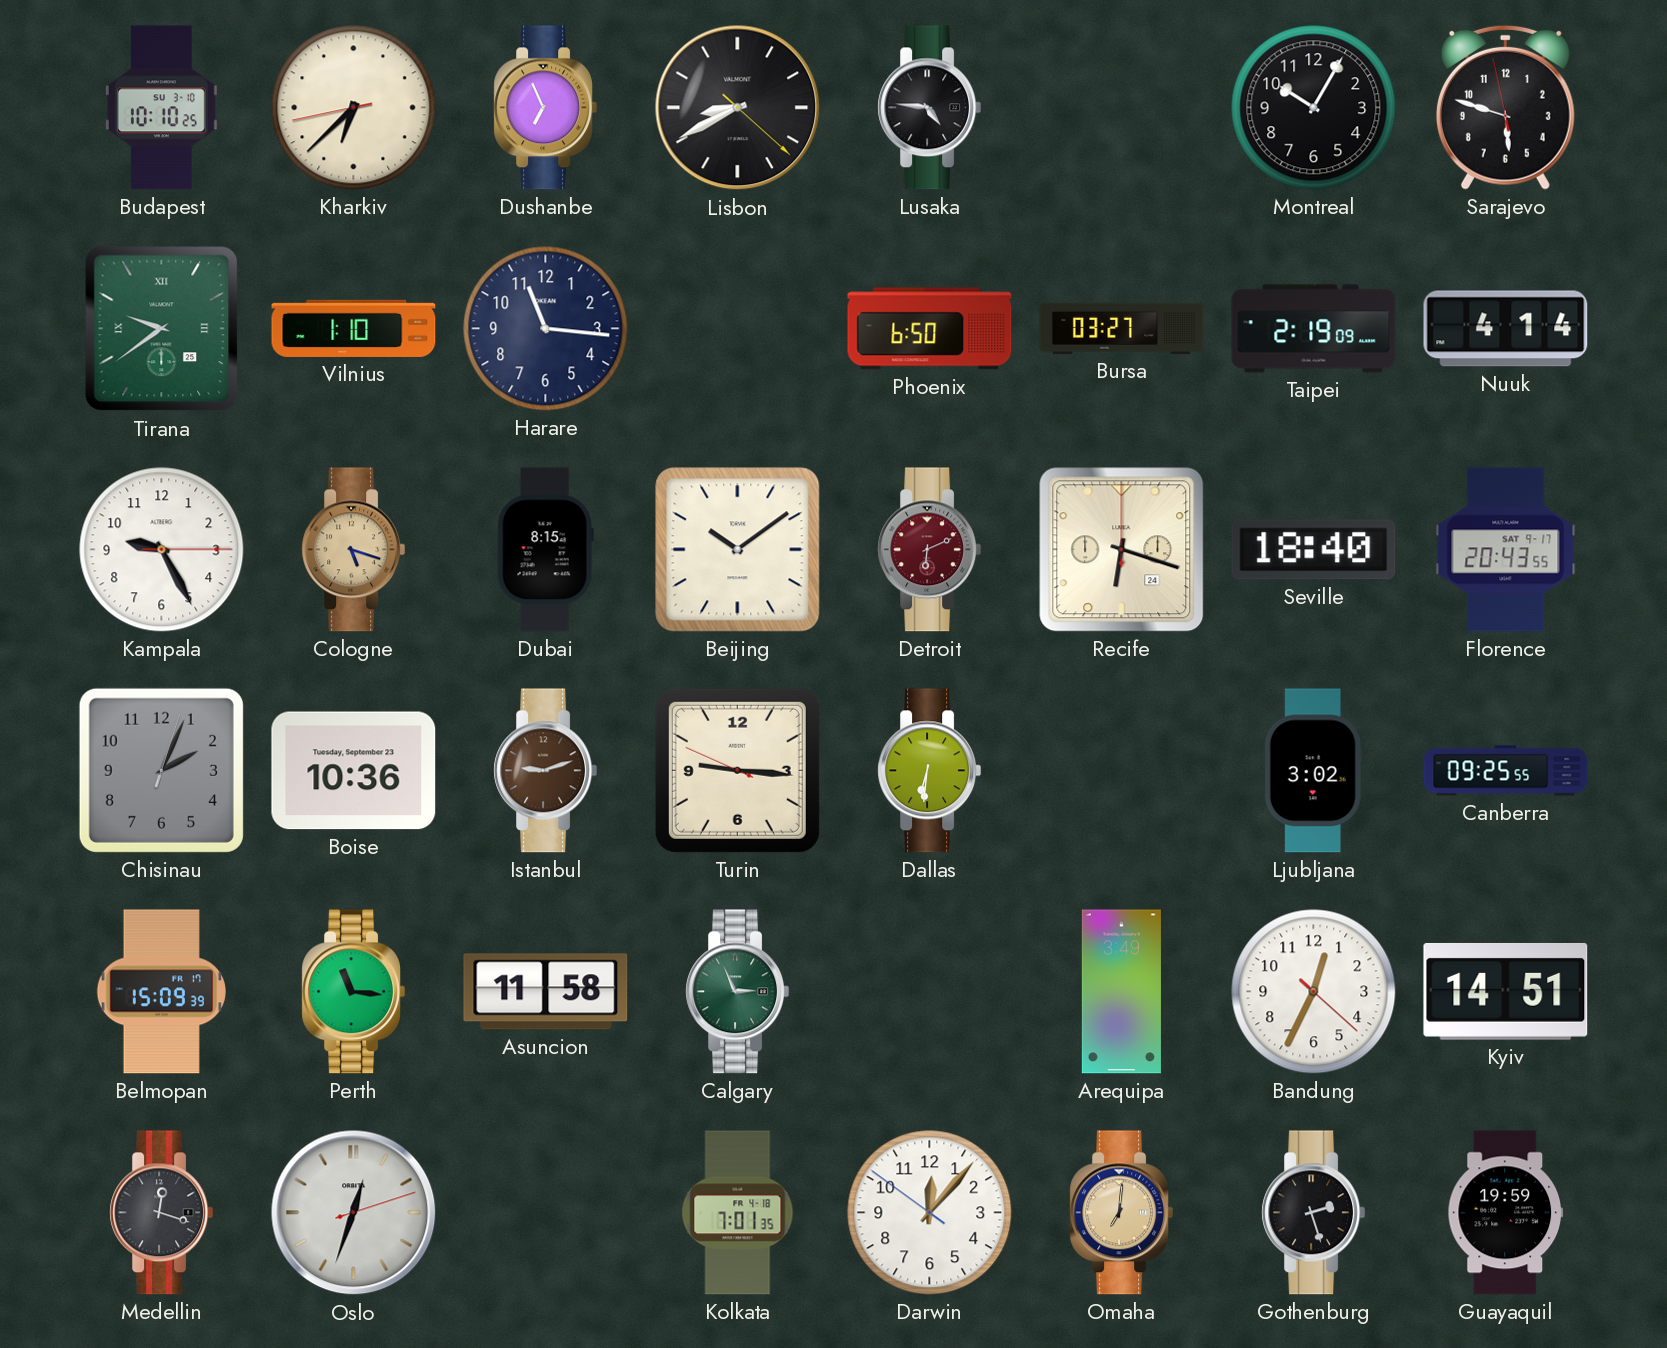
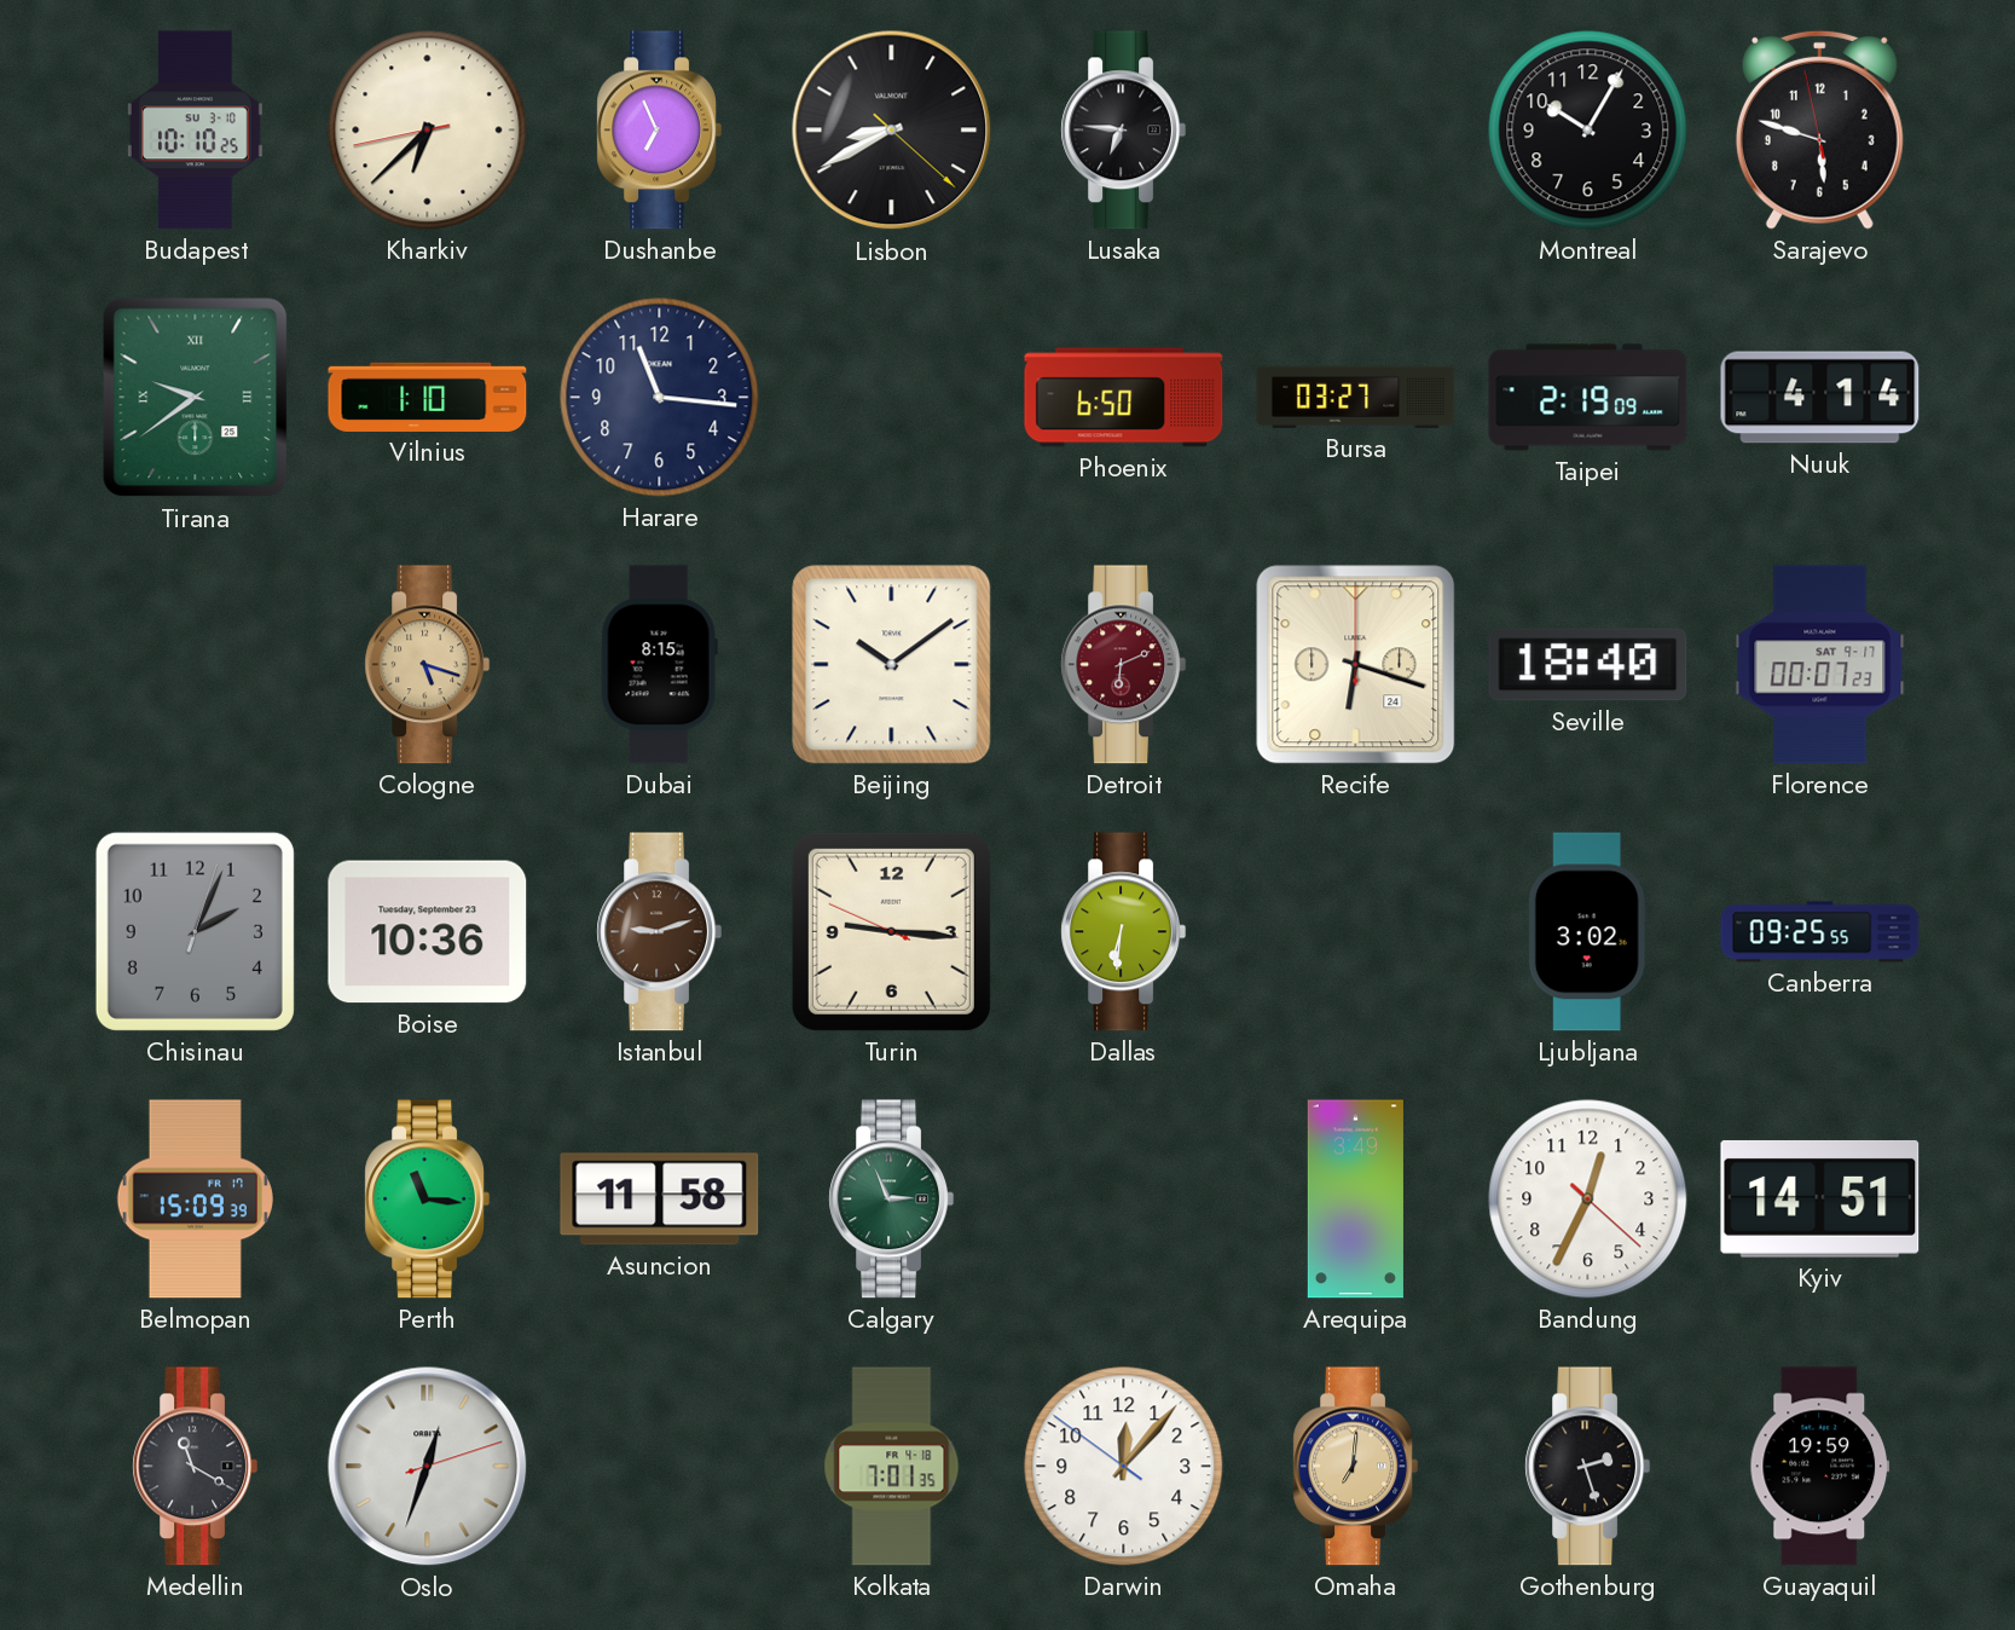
Lusaka: 4:46 -> 6:46
Kampala: 9:25 -> none
Florence: 20:43 -> 00:07
Medellin: 12:18 -> 11:20
